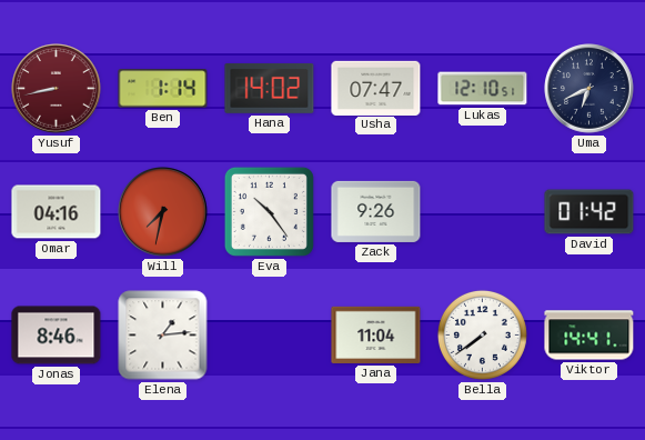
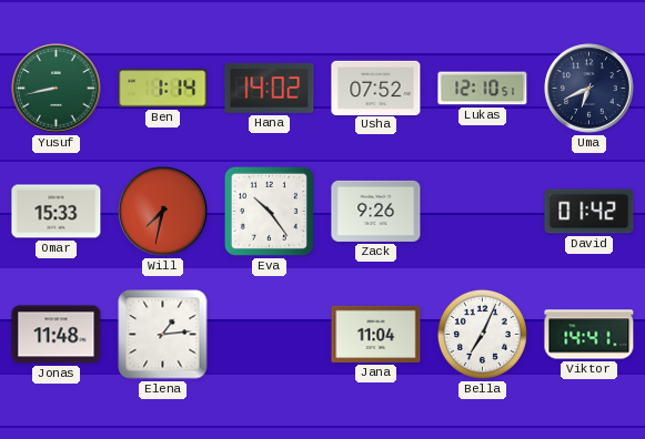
Yusuf dial: burgundy -> green
Usha: 07:47 -> 07:52
Omar: 04:16 -> 15:33
Jonas: 8:46 -> 11:48
Bella: 7:39 -> 7:04
